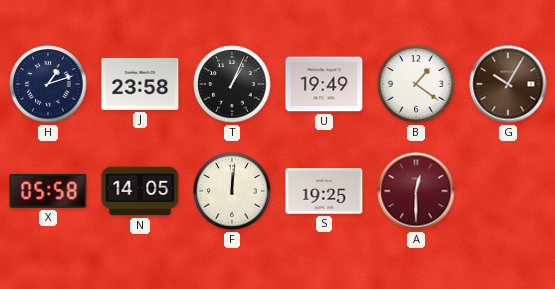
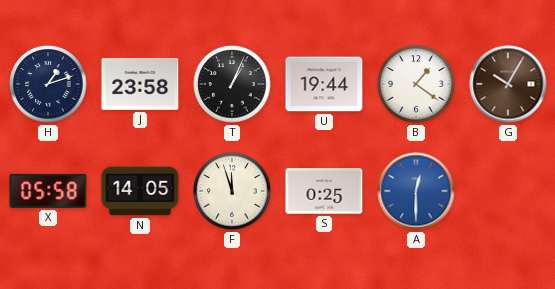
U: 19:49 -> 19:44
F: 12:01 -> 11:57
S: 19:25 -> 0:25
A dial: burgundy -> blue
